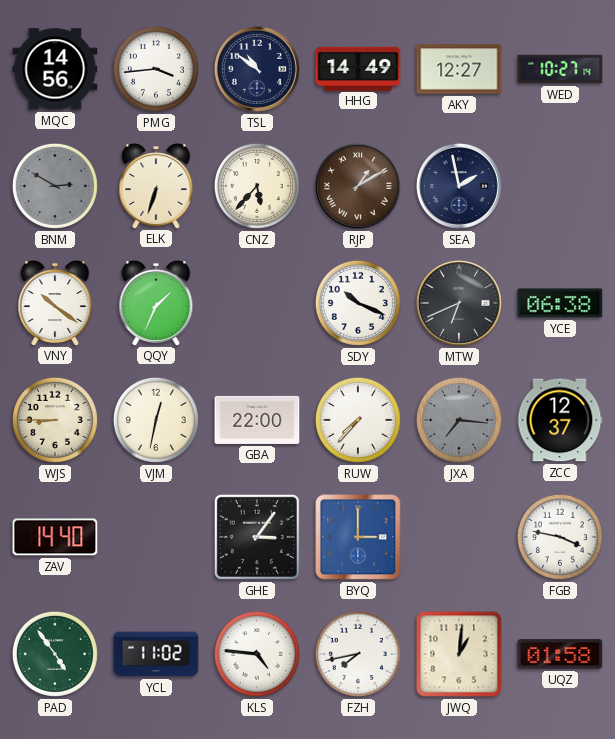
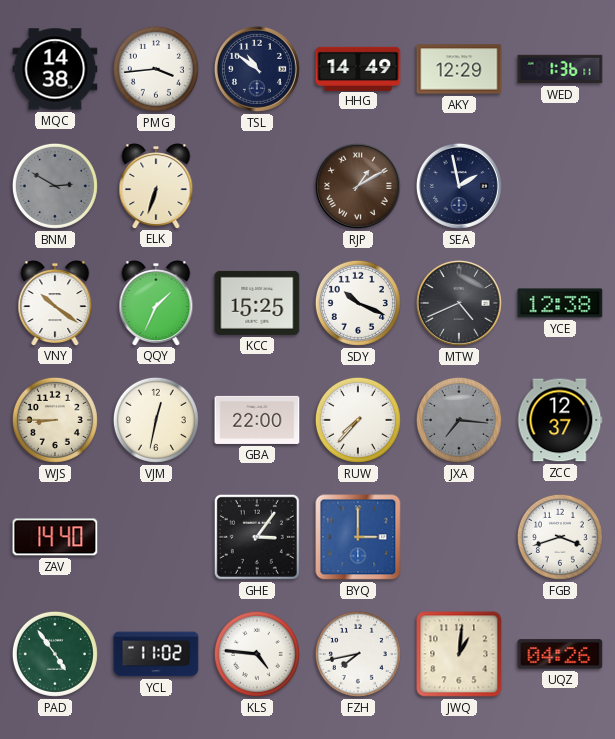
MQC: 14:56 -> 14:38
AKY: 12:27 -> 12:29
WED: 10:27 -> 1:36
CNZ: 5:37 -> none
KCC: none -> 15:25
MTW: 6:41 -> 4:41
YCE: 06:38 -> 12:38
FGB: 3:47 -> 3:42
UQZ: 01:58 -> 04:26
